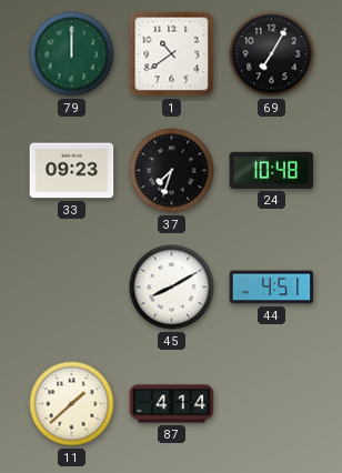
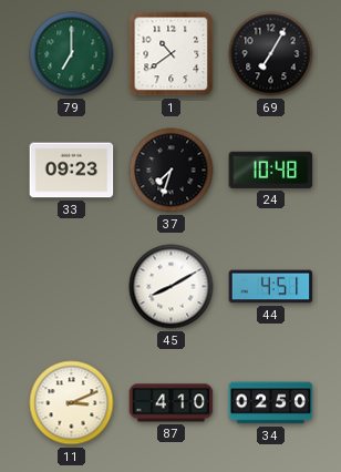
79: 12:00 -> 7:00
11: 1:38 -> 3:11
87: 4:14 -> 4:10
34: none -> 02:50
